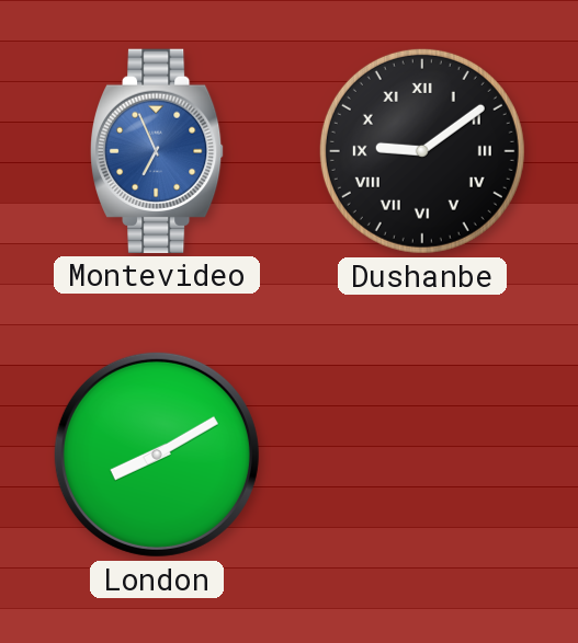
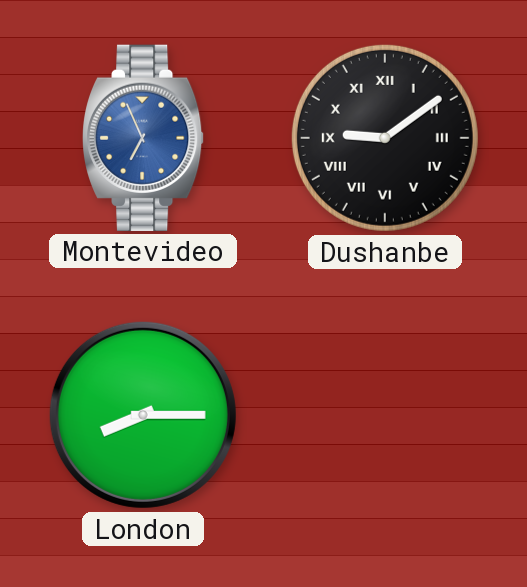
London: 8:10 -> 8:15
